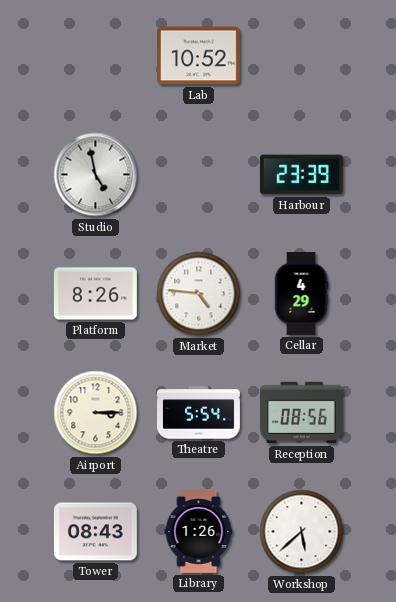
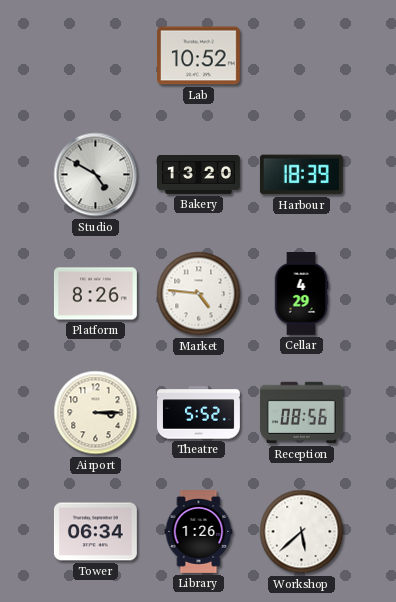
Studio: 4:58 -> 4:50
Bakery: none -> 13:20
Harbour: 23:39 -> 18:39
Theatre: 5:54 -> 5:52
Tower: 08:43 -> 06:34
